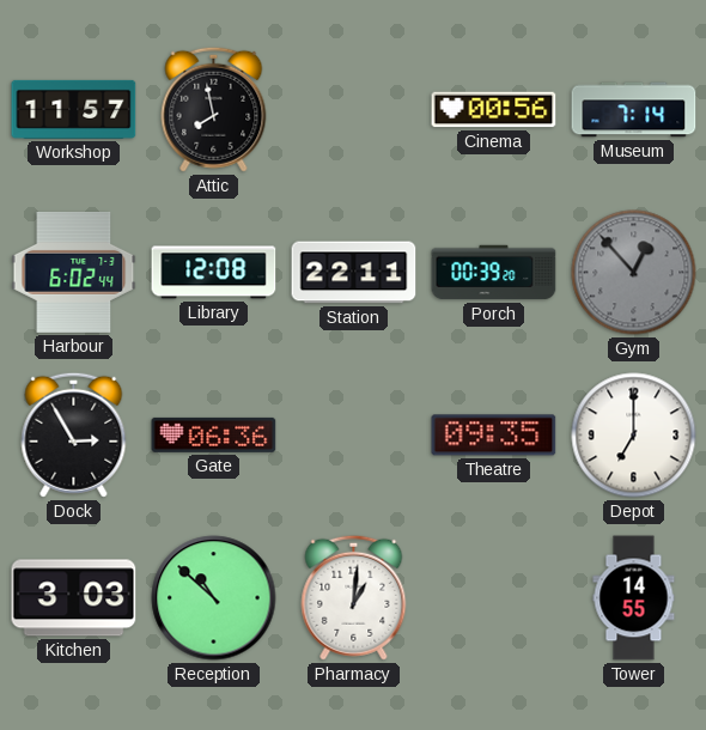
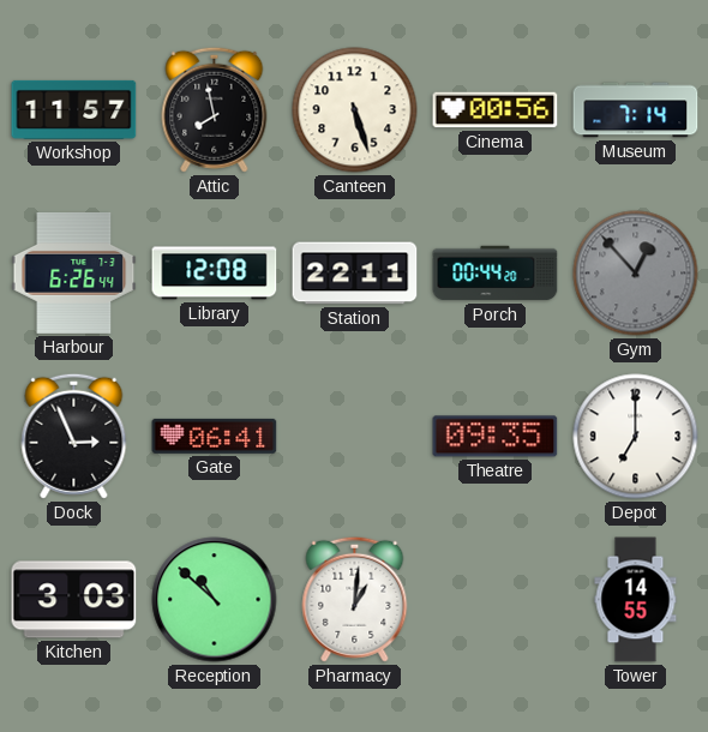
Canteen: none -> 5:27
Harbour: 6:02 -> 6:26
Porch: 00:39 -> 00:44
Dock: 2:55 -> 2:56
Gate: 06:36 -> 06:41
